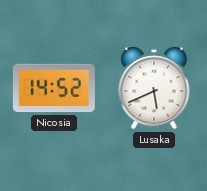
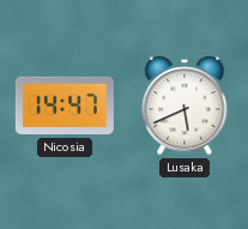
Nicosia: 14:52 -> 14:47
